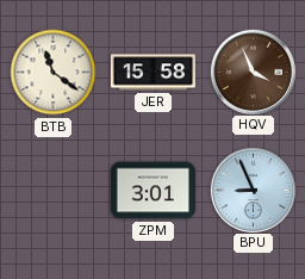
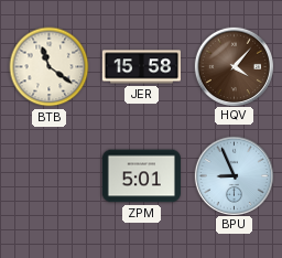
HQV: 3:56 -> 4:07
ZPM: 3:01 -> 5:01
